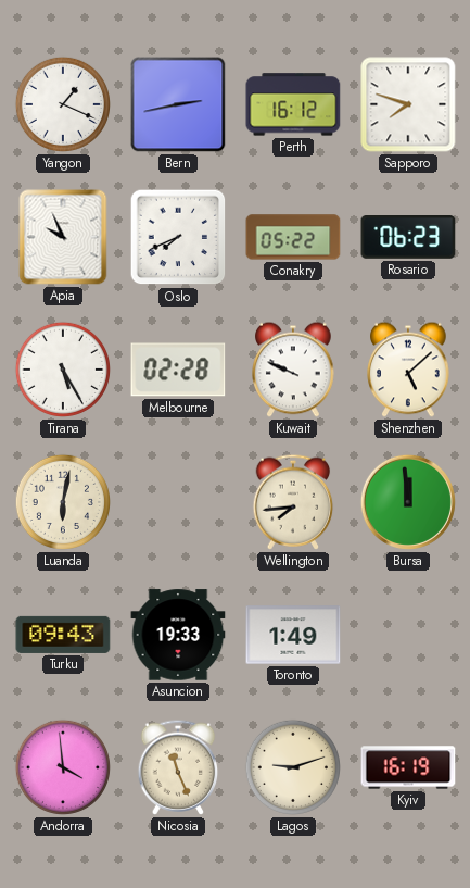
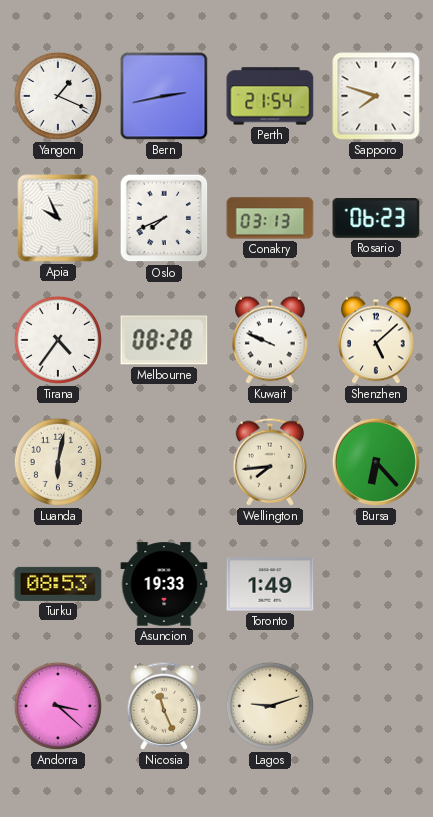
Perth: 16:12 -> 21:54
Conakry: 05:22 -> 03:13
Tirana: 5:25 -> 4:36
Melbourne: 02:28 -> 08:28
Bursa: 11:59 -> 6:23
Turku: 09:43 -> 08:53
Andorra: 3:59 -> 3:22
Kyiv: 16:19 -> none
